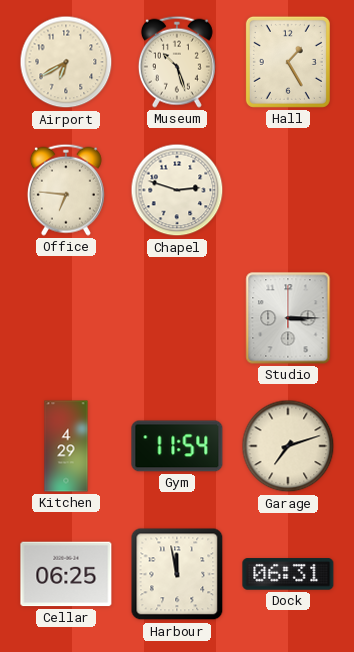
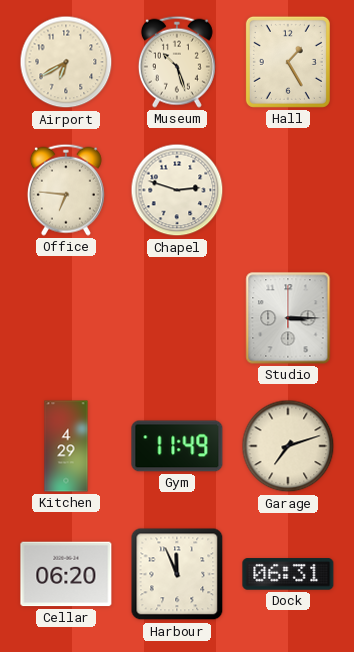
Gym: 11:54 -> 11:49
Cellar: 06:25 -> 06:20
Harbour: 11:58 -> 11:56
